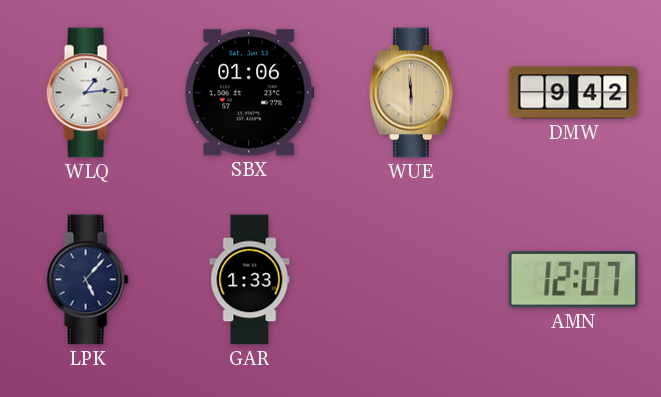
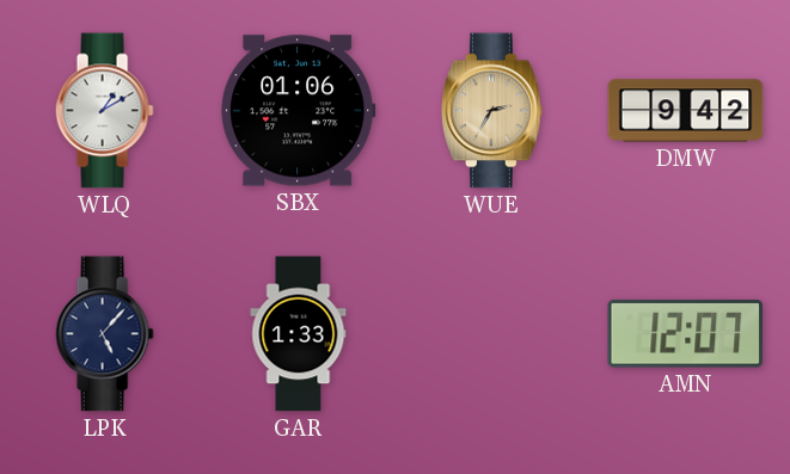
WLQ: 1:14 -> 1:10
WUE: 5:59 -> 2:35
